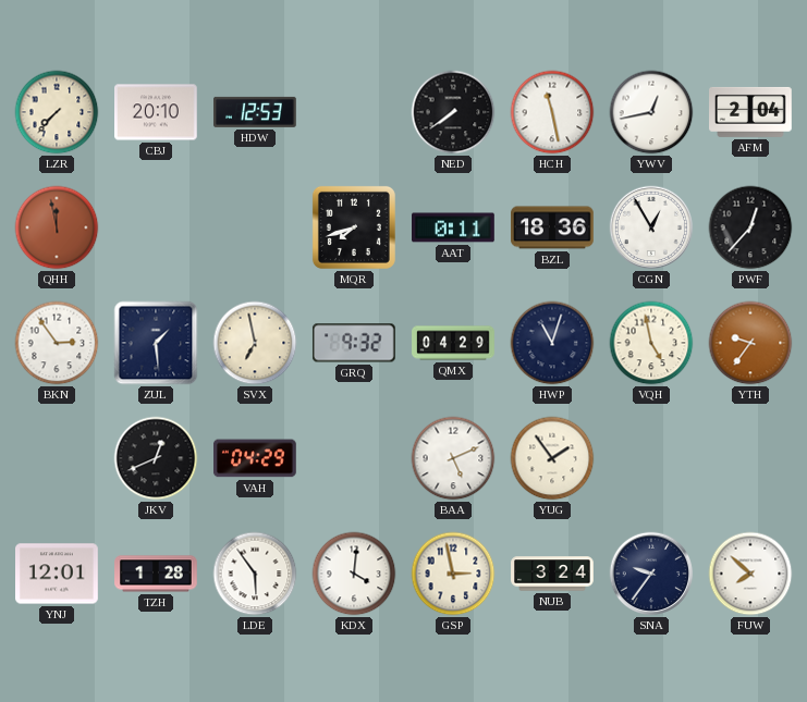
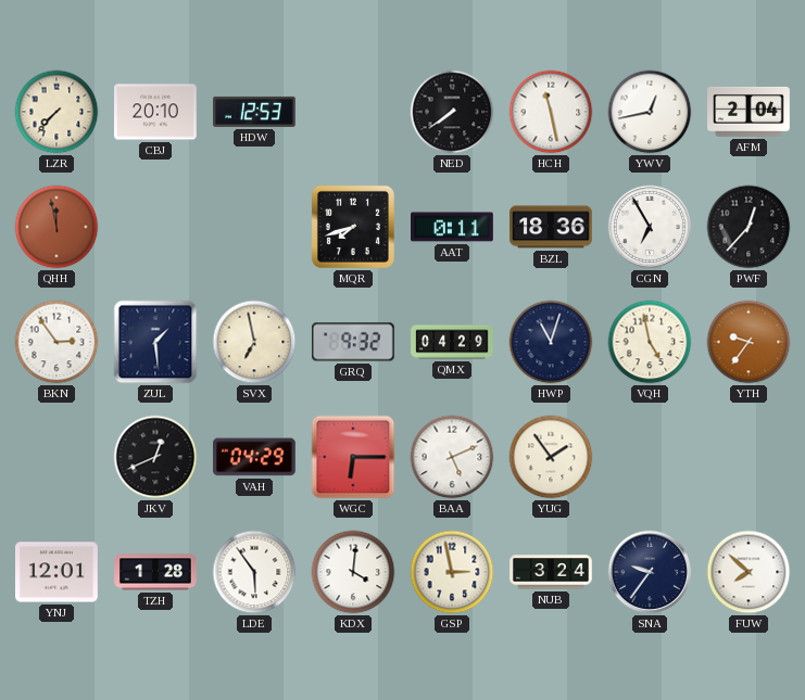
CGN: 12:55 -> 6:55
WGC: none -> 6:15
